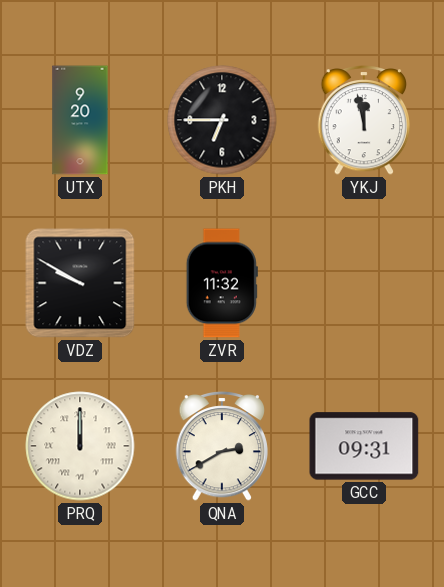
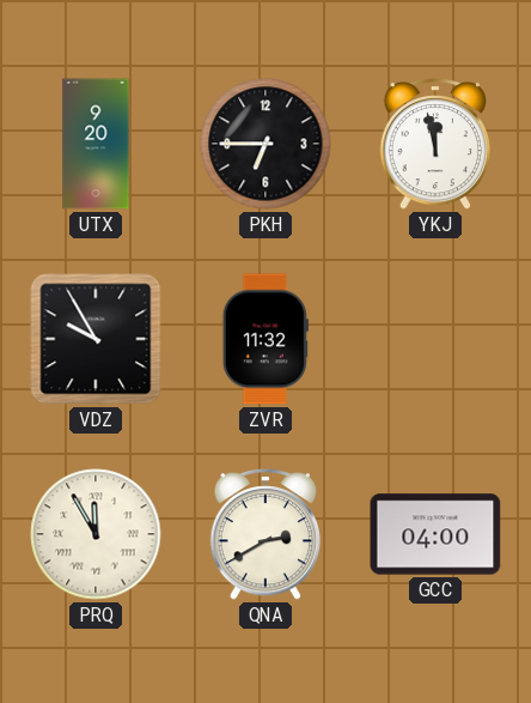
VDZ: 9:50 -> 9:55
PRQ: 12:00 -> 11:55
GCC: 09:31 -> 04:00
